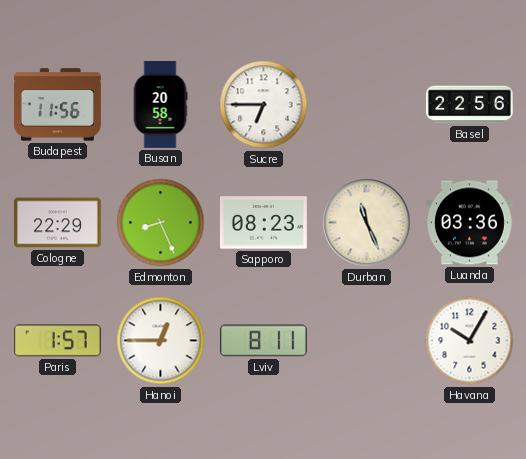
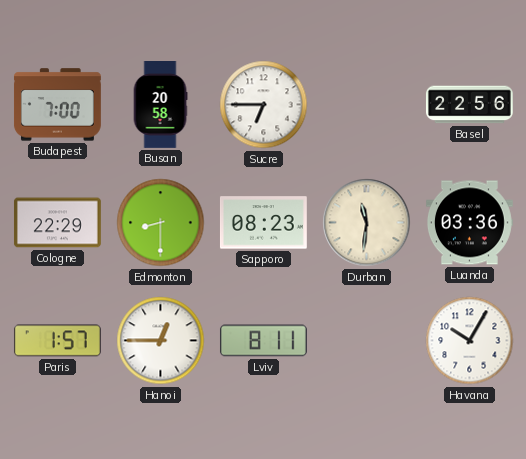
Budapest: 11:56 -> 7:00
Edmonton: 8:26 -> 8:30
Durban: 11:26 -> 11:31
